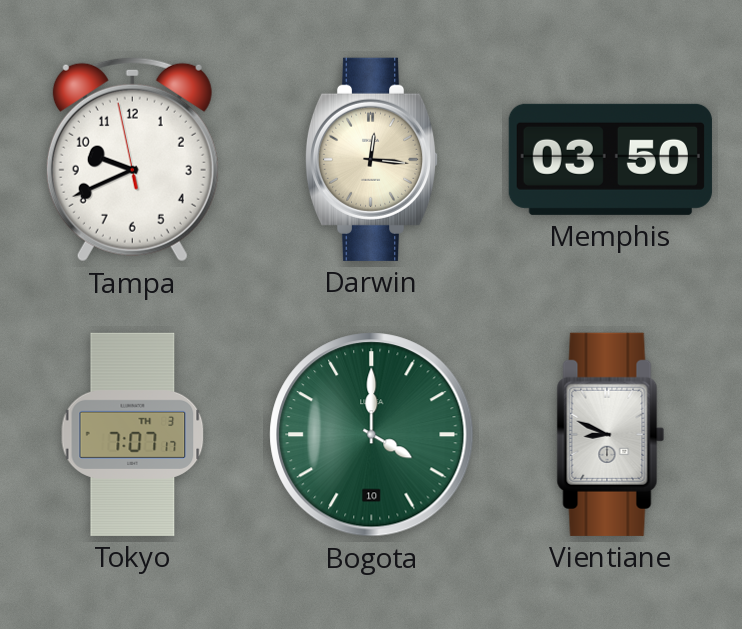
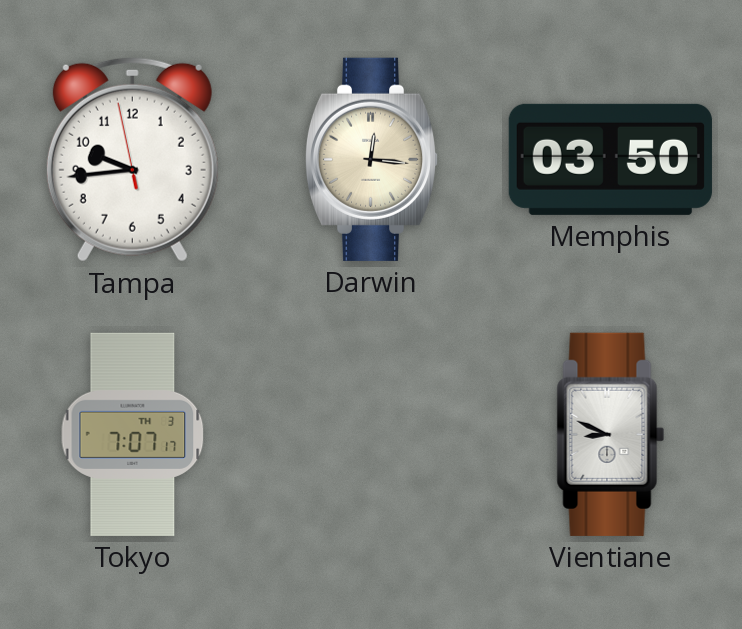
Tampa: 9:40 -> 9:43
Bogota: 4:00 -> none
